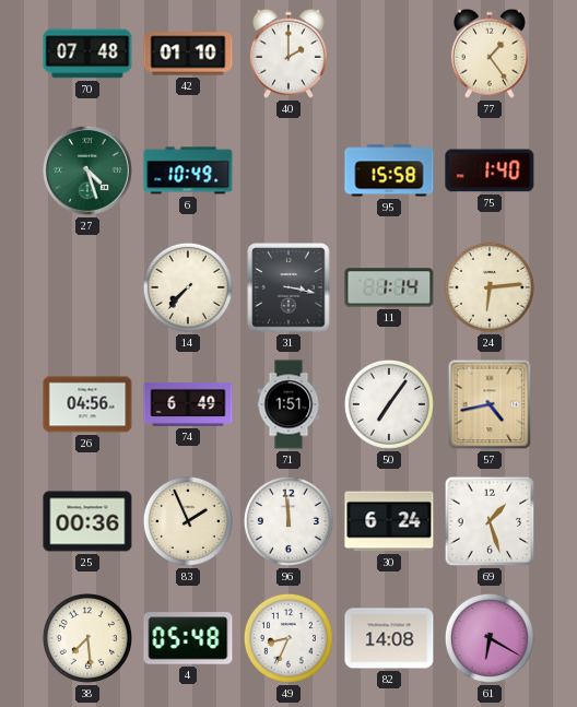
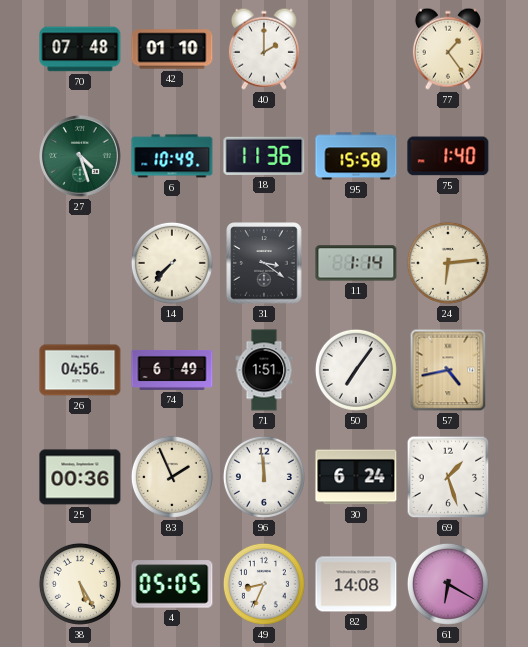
18: none -> 11:36
31: 3:17 -> 3:21
38: 7:29 -> 5:25
4: 05:48 -> 05:05
